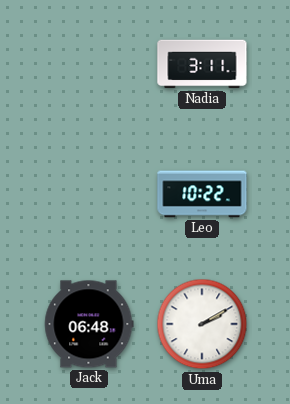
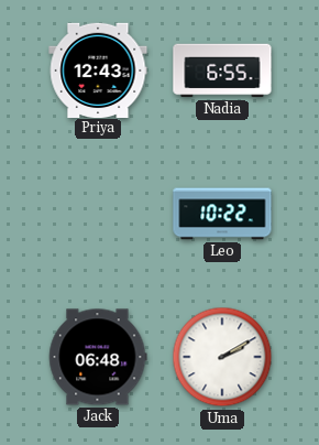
Priya: none -> 12:43
Nadia: 3:11 -> 6:55
